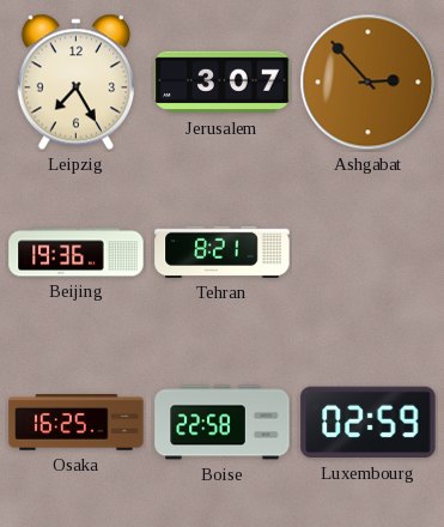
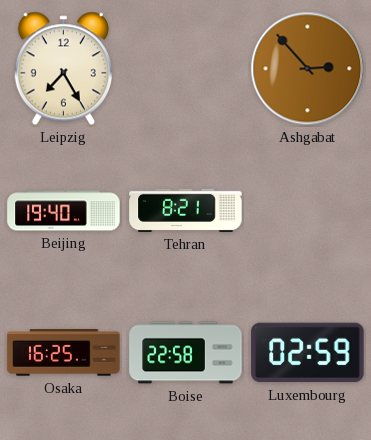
Jerusalem: 3:07 -> none
Beijing: 19:36 -> 19:40
